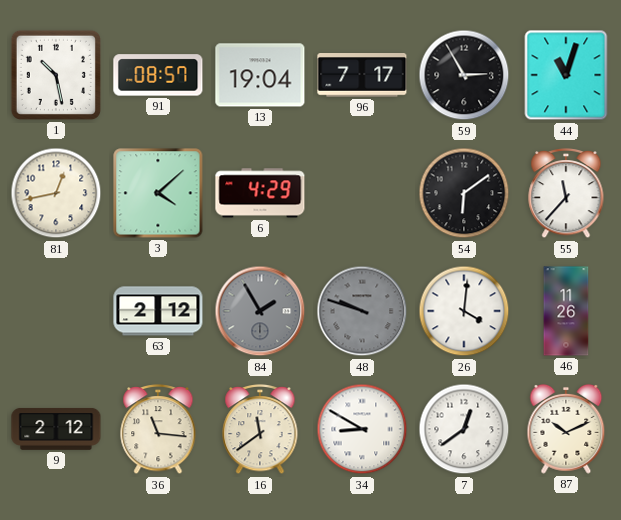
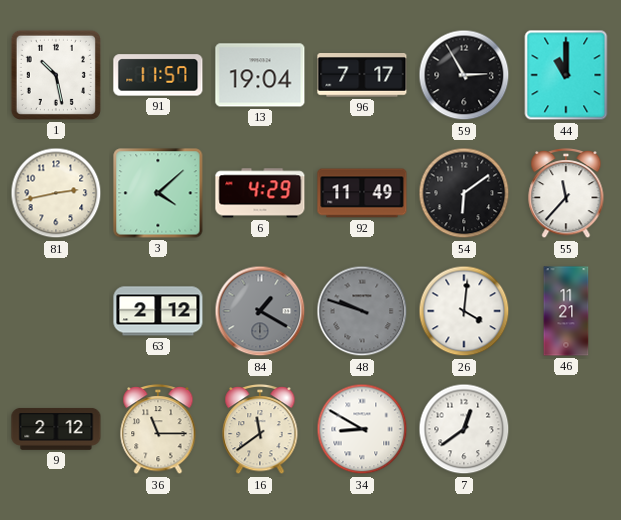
91: 08:57 -> 11:57
44: 11:03 -> 11:00
81: 12:43 -> 2:43
92: none -> 11:49
84: 1:55 -> 1:20
46: 11:26 -> 11:21
36: 11:16 -> 11:15
87: 10:11 -> none
